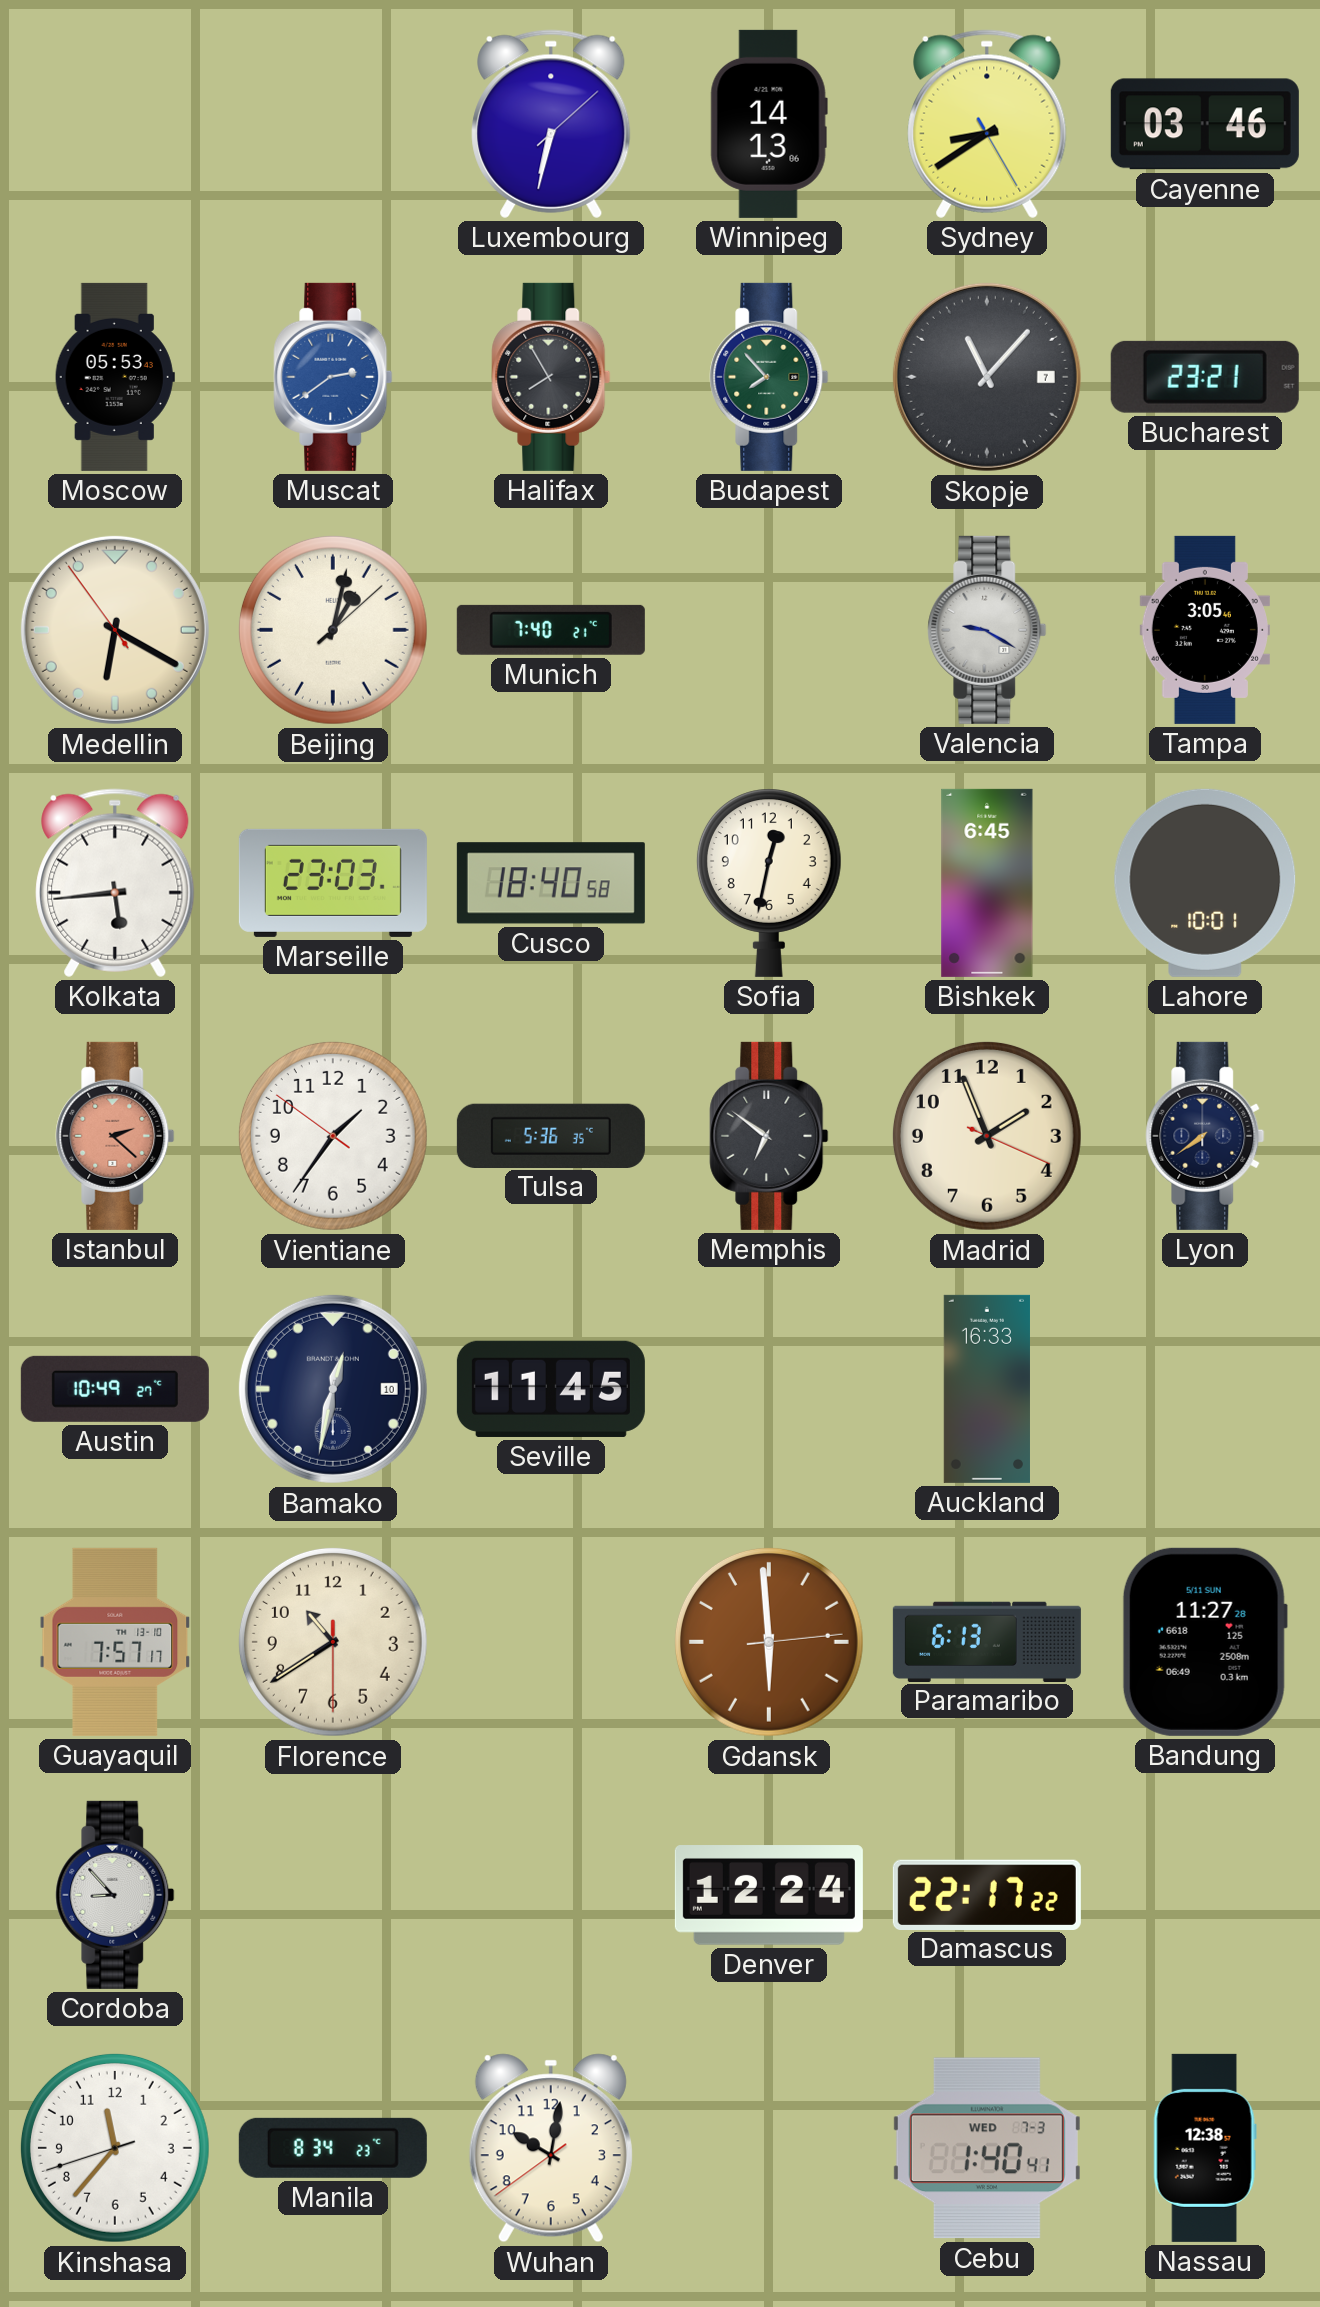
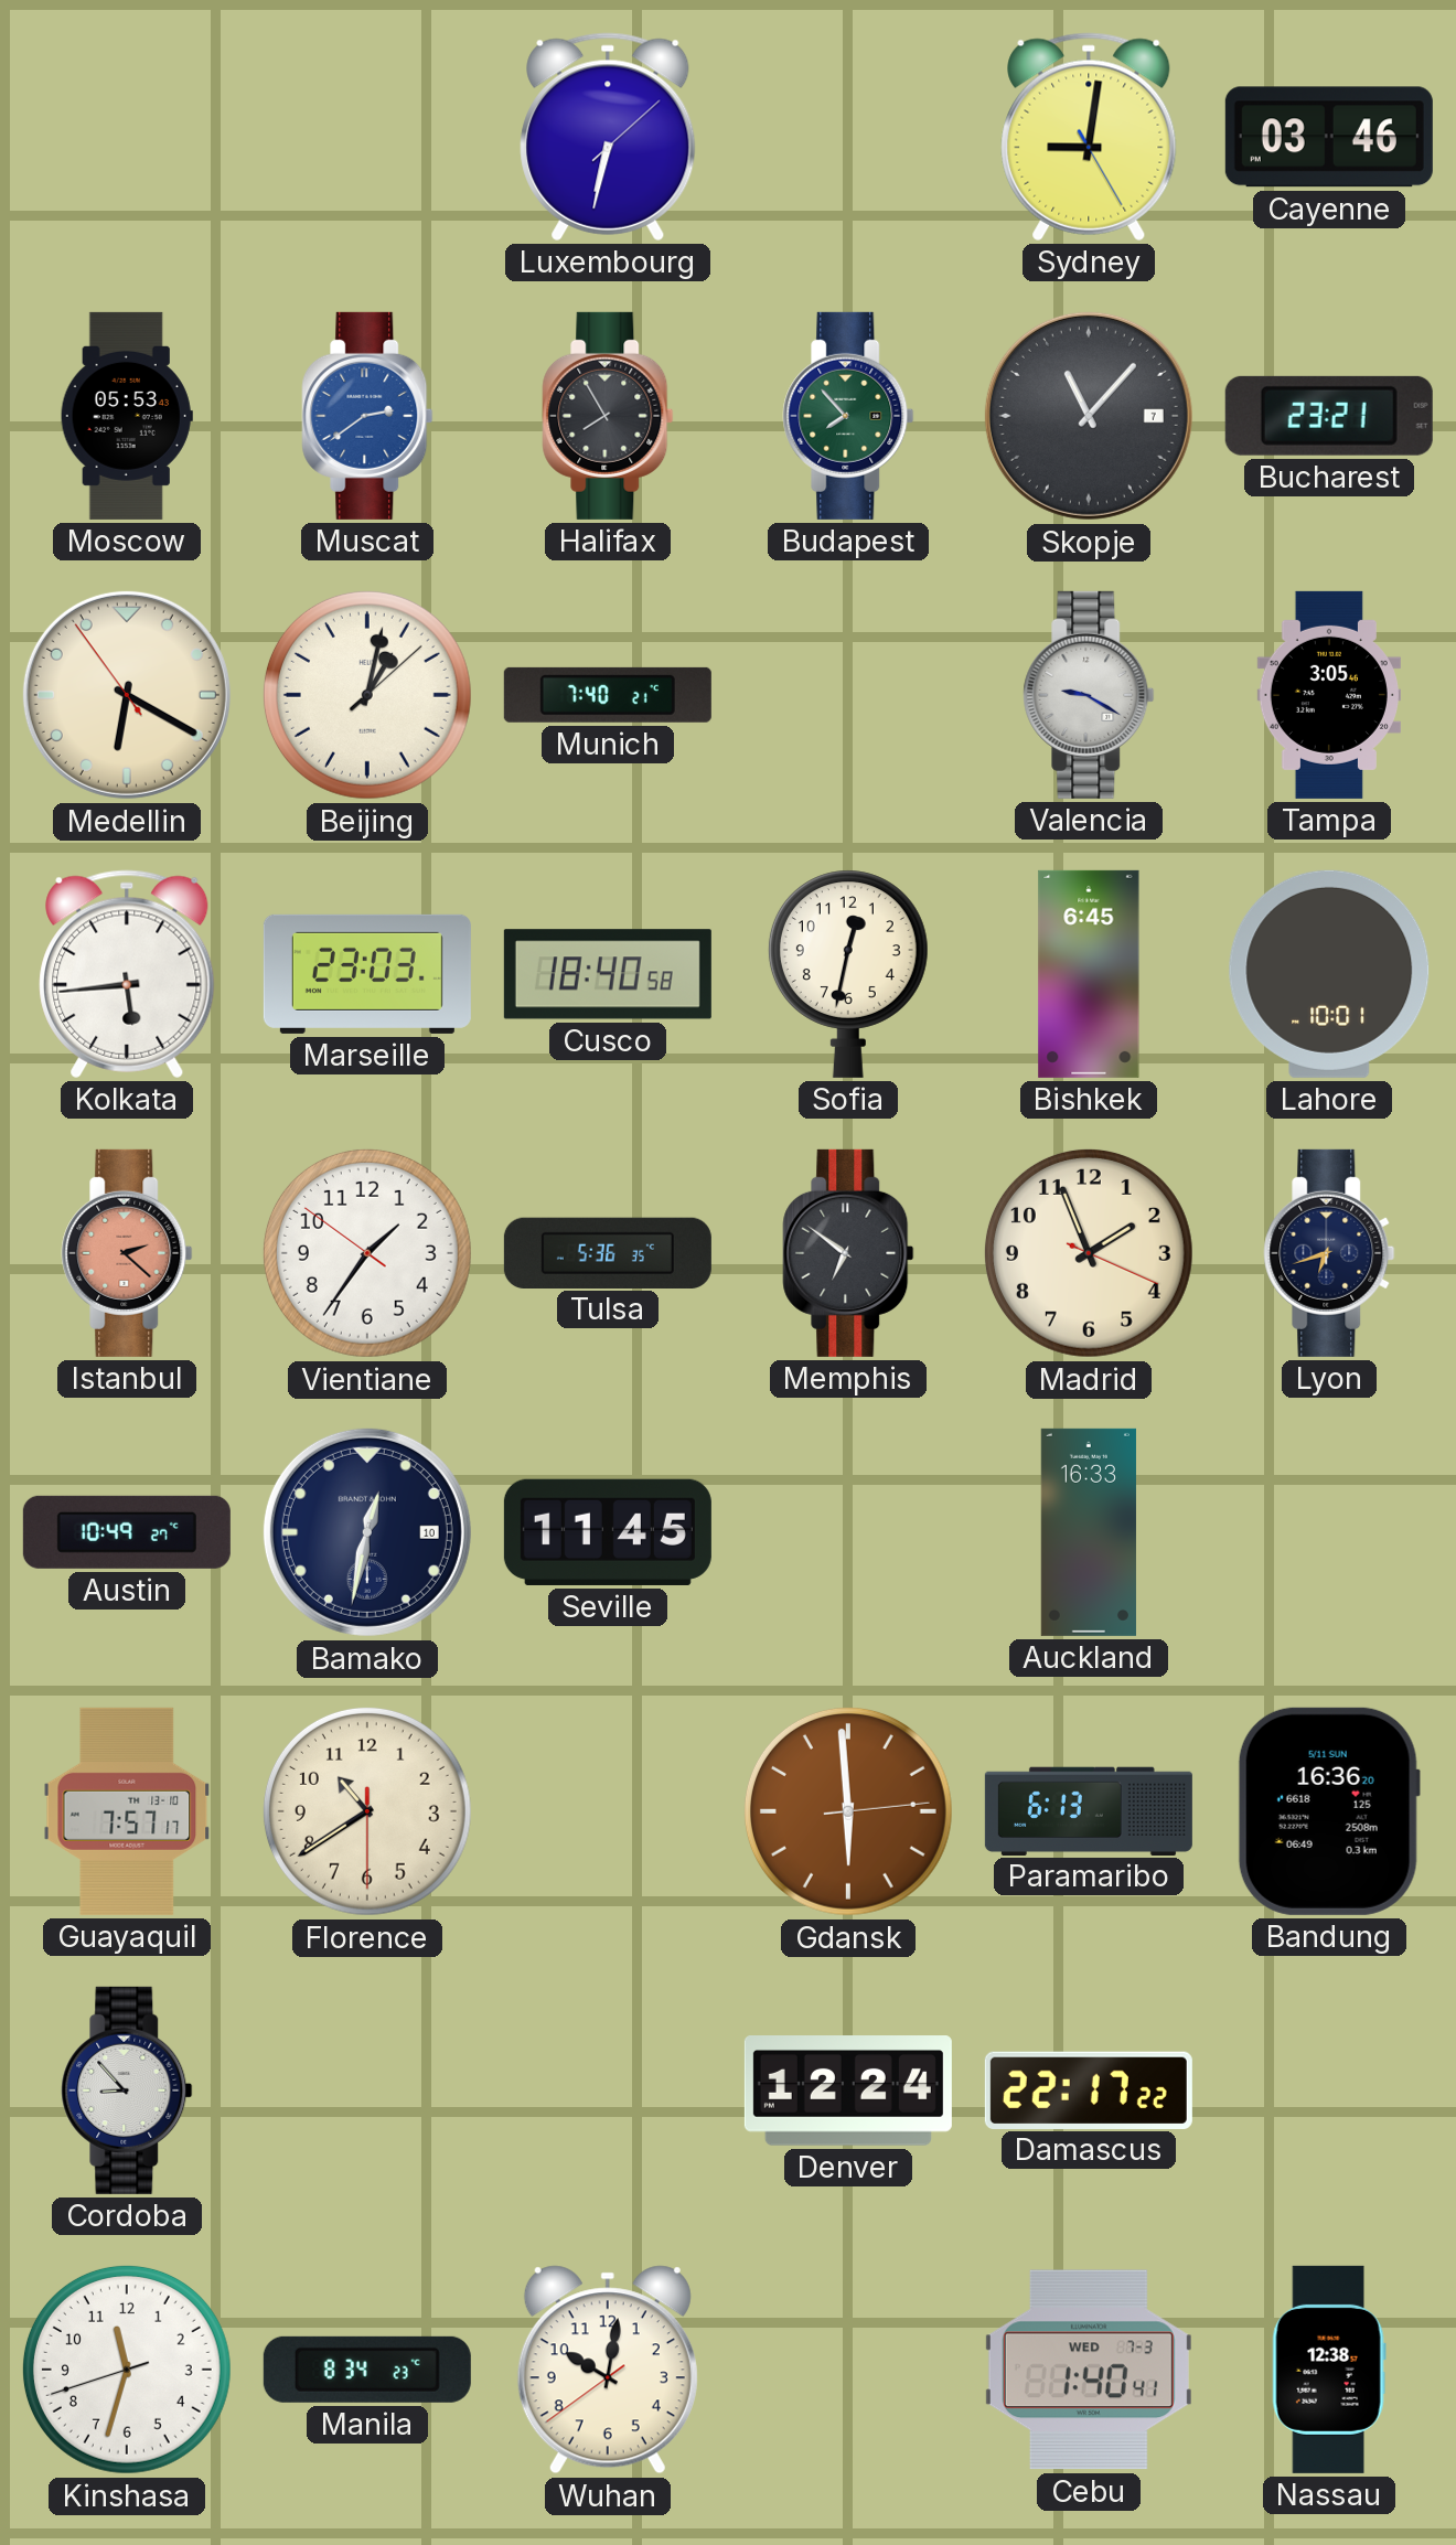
Winnipeg: 14:13 -> none
Sydney: 8:39 -> 9:01
Lyon: 7:39 -> 6:42
Bandung: 11:27 -> 16:36
Kinshasa: 11:36 -> 11:32
